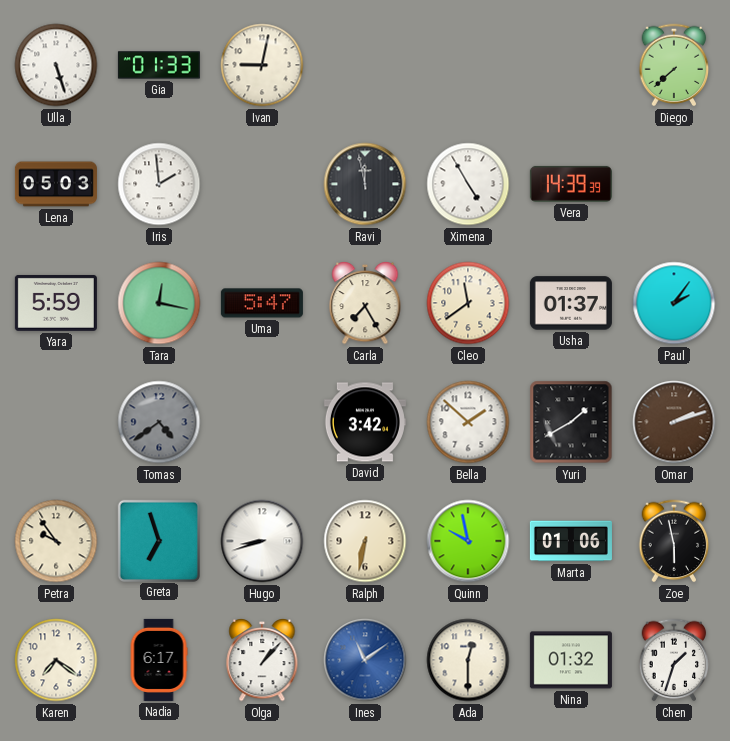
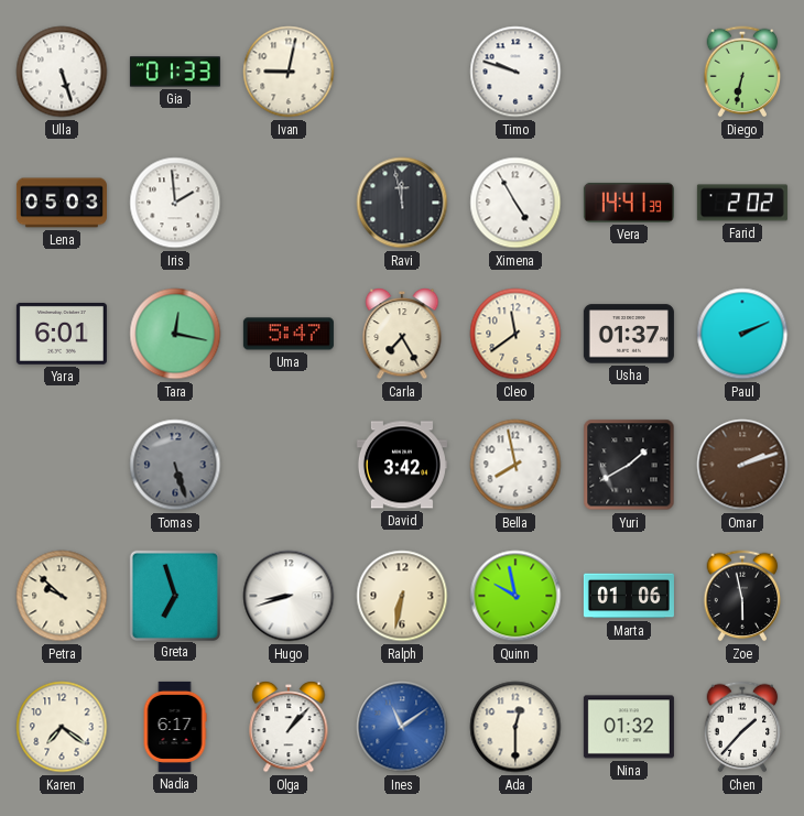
Timo: none -> 9:48
Diego: 7:38 -> 6:32
Vera: 14:39 -> 14:41
Farid: none -> 2:02
Yara: 5:59 -> 6:01
Paul: 2:06 -> 2:11
Tomas: 4:39 -> 5:27
Bella: 1:52 -> 7:58
Petra: 9:54 -> 9:52
Chen: 1:33 -> 1:37
